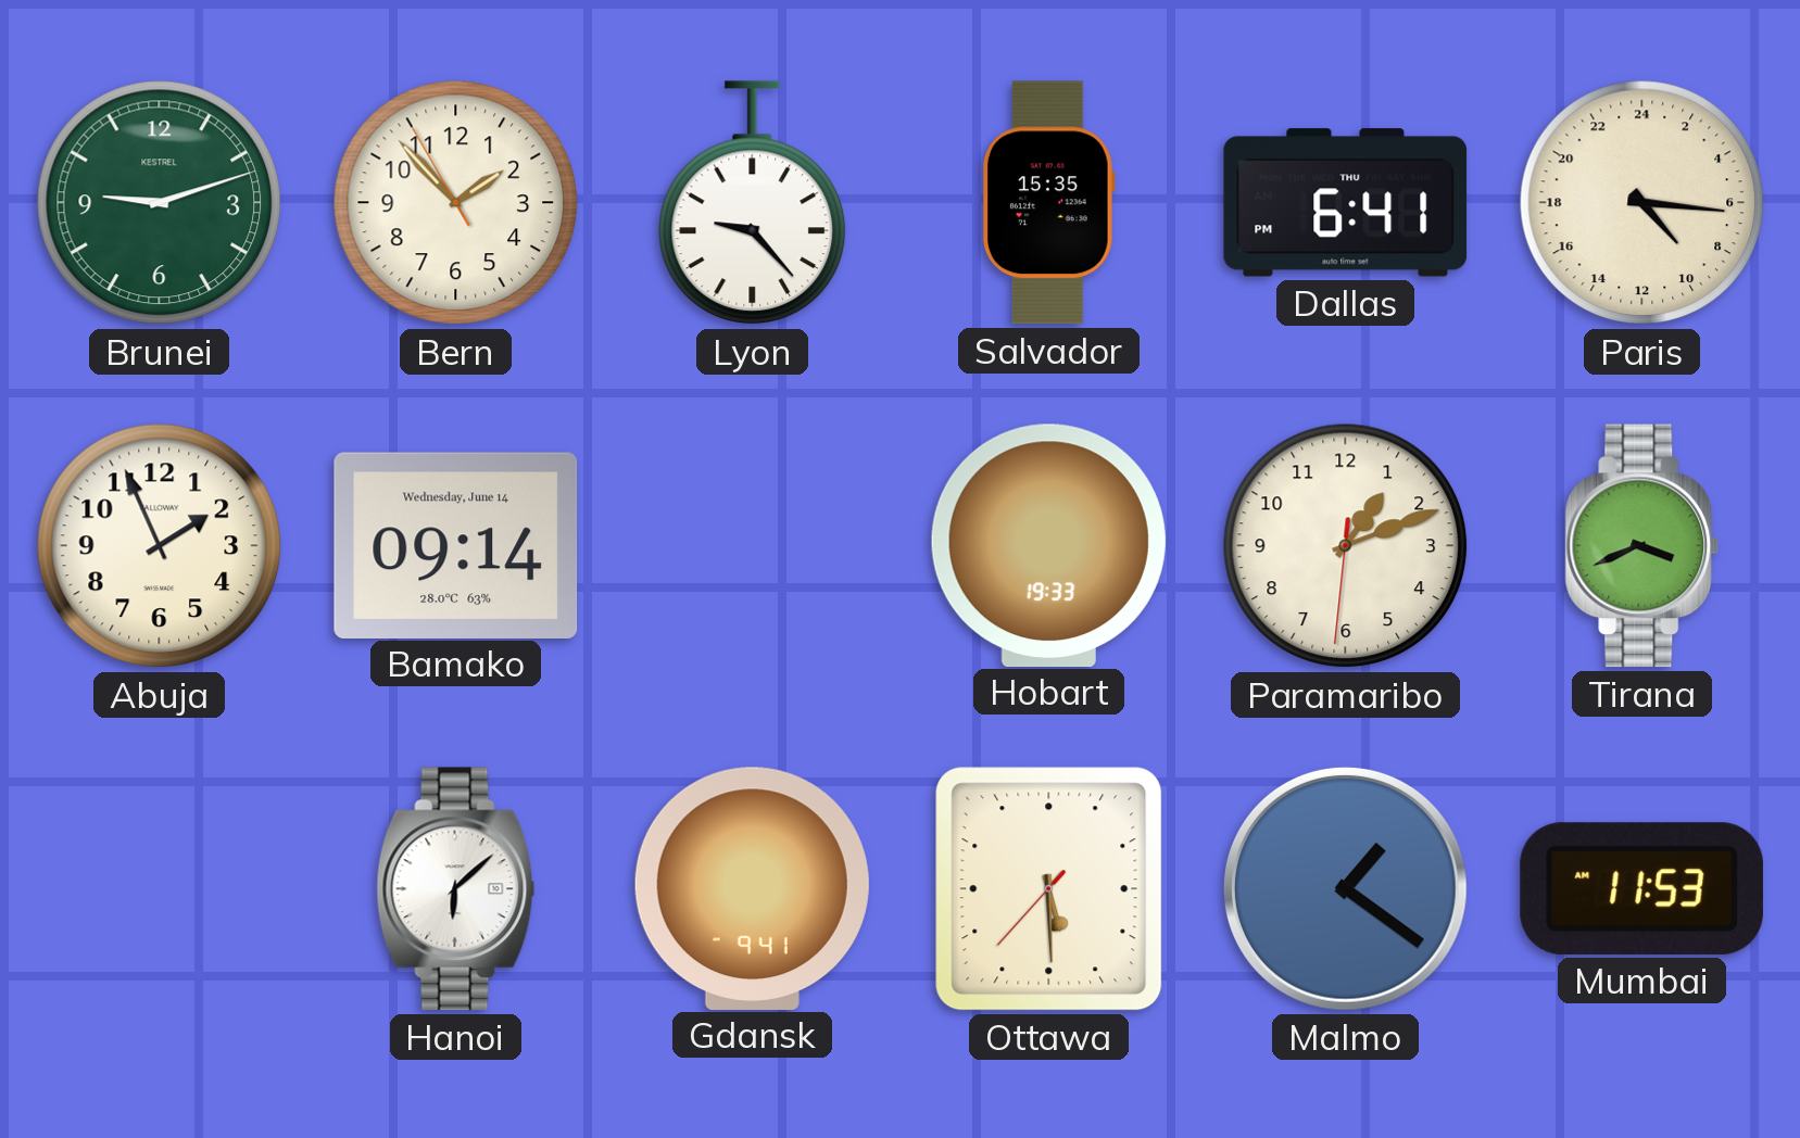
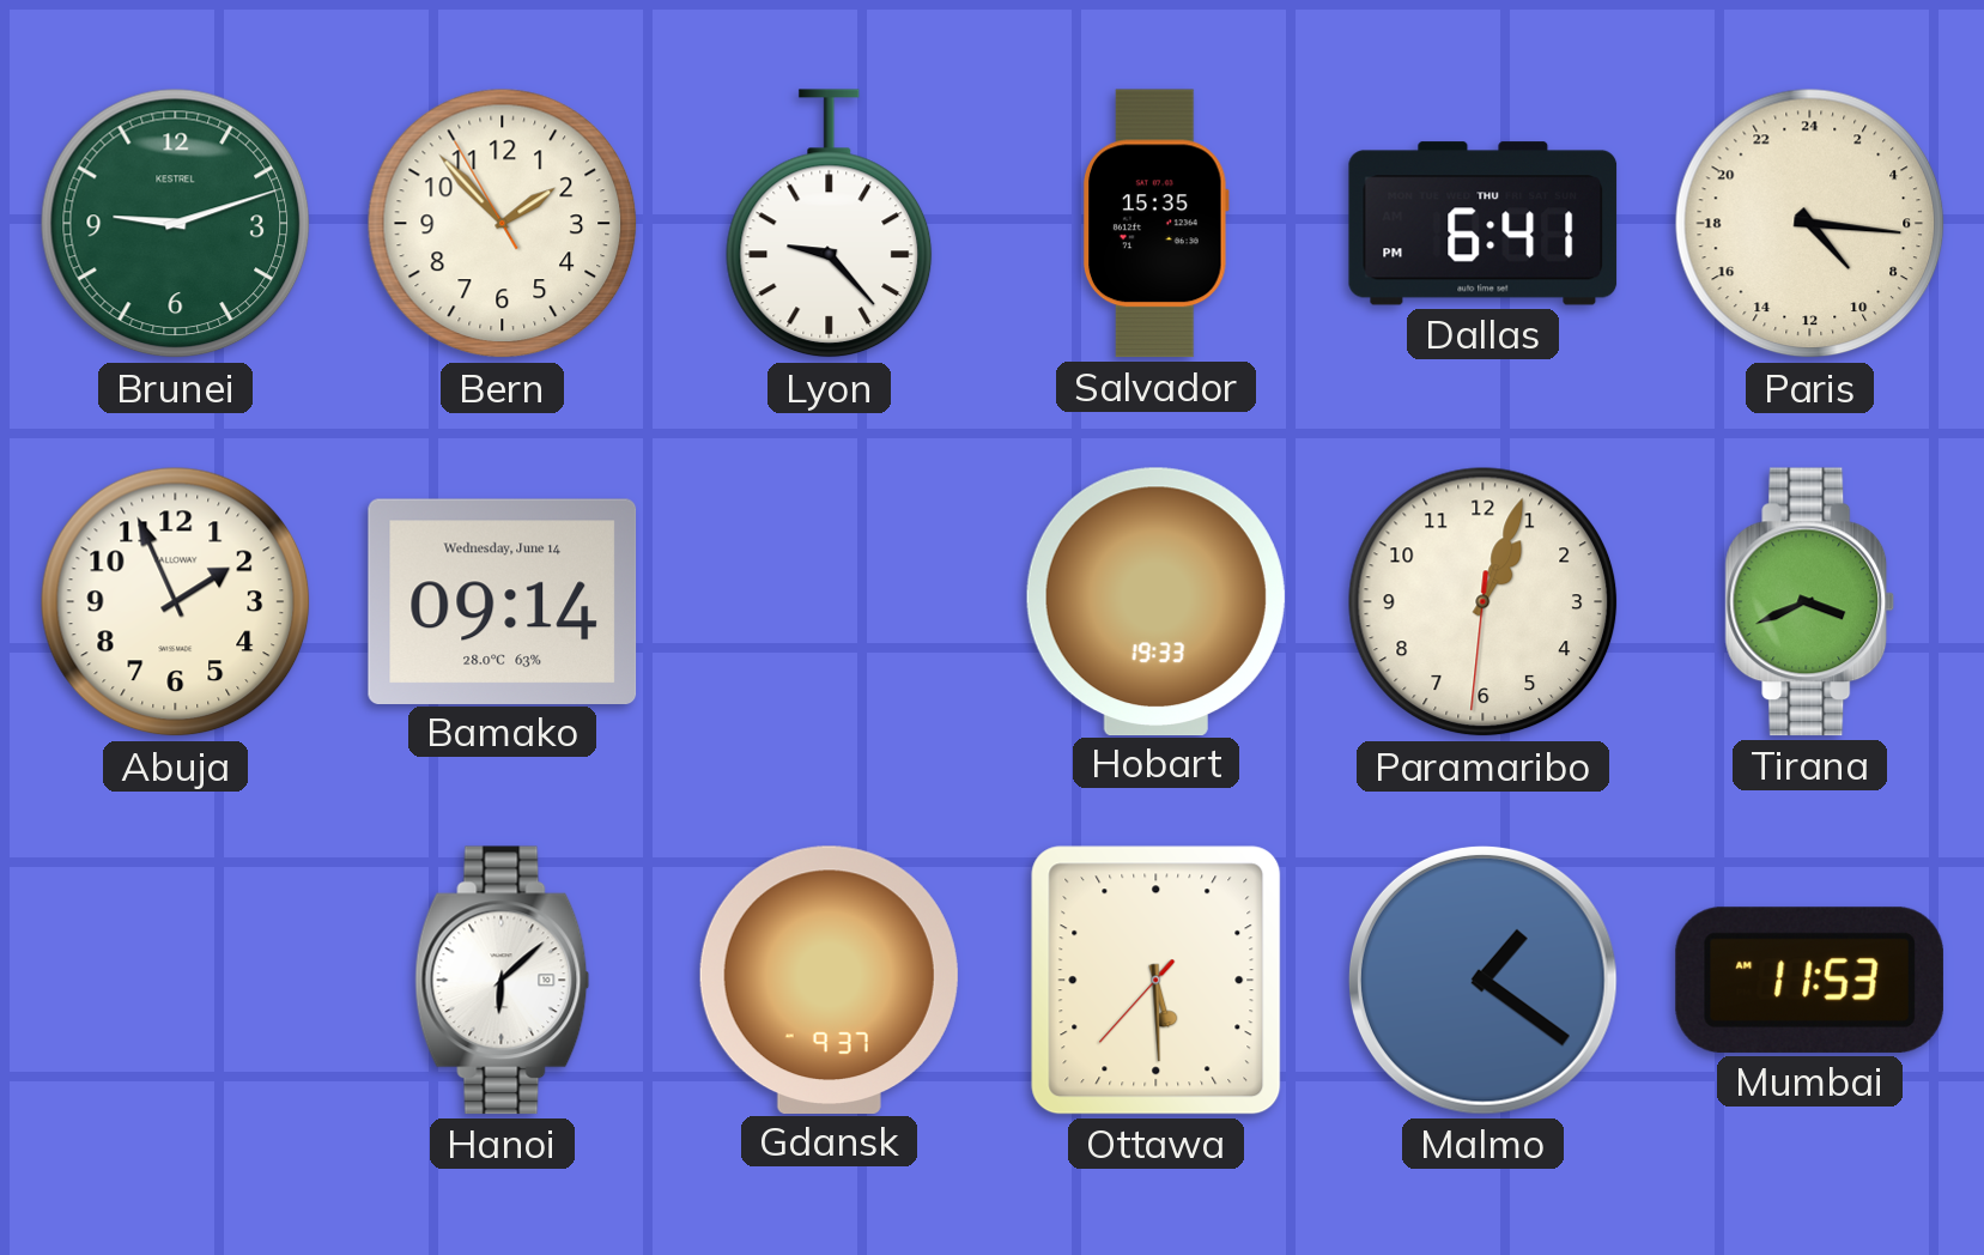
Paramaribo: 1:11 -> 1:03
Gdansk: 9:41 -> 9:37
